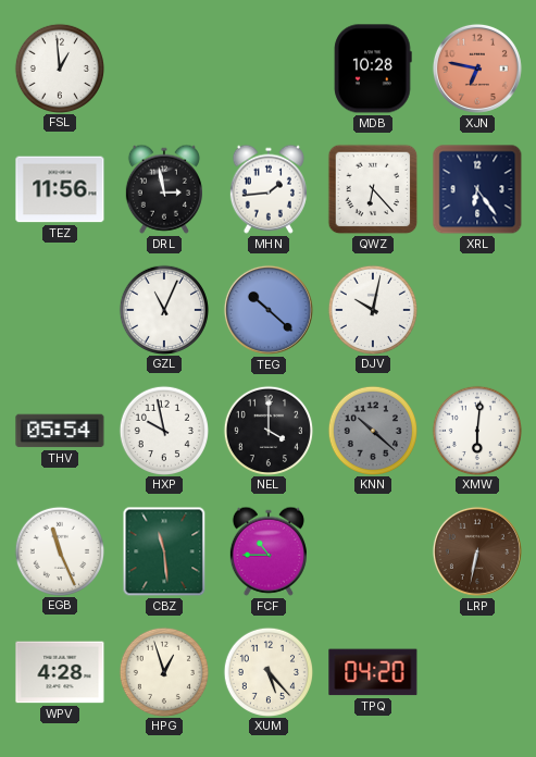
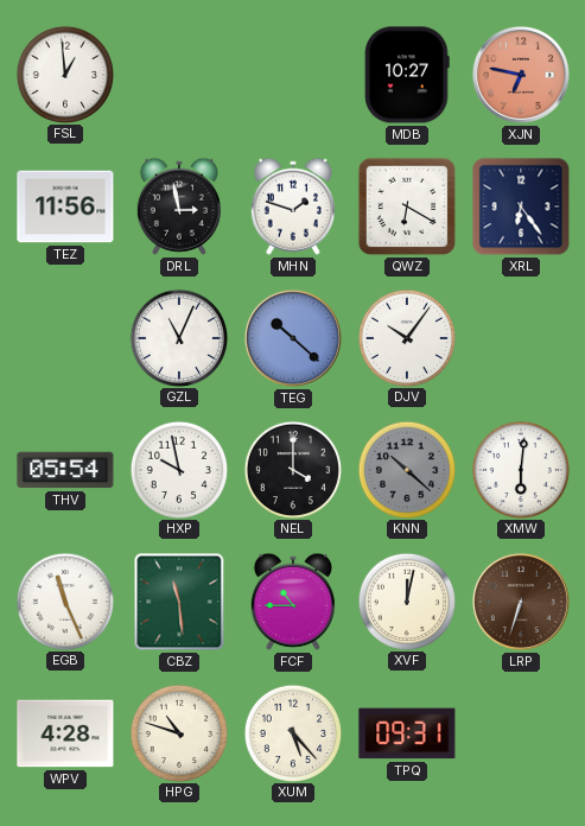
MDB: 10:28 -> 10:27
MHN: 1:44 -> 1:48
QWZ: 6:23 -> 6:20
DJV: 10:02 -> 10:06
XVF: none -> 12:02
LRP: 6:32 -> 6:33
HPG: 12:57 -> 10:48
TPQ: 04:20 -> 09:31
